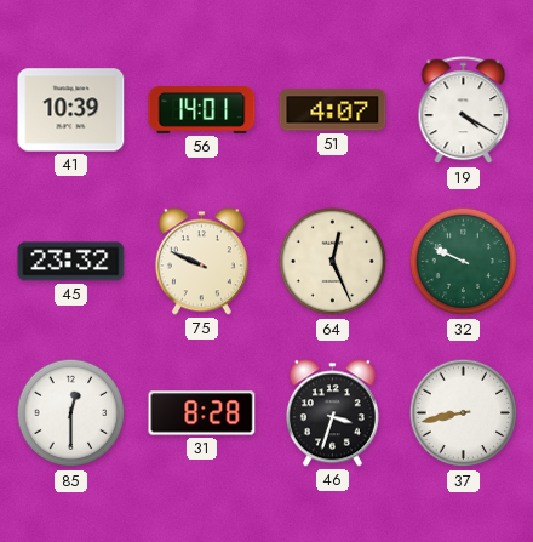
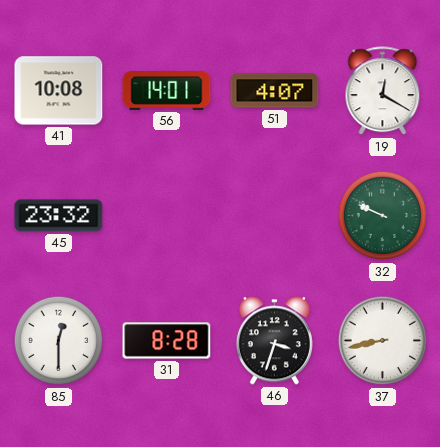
41: 10:39 -> 10:08
19: 4:20 -> 12:20
75: 9:49 -> none
64: 12:26 -> none
